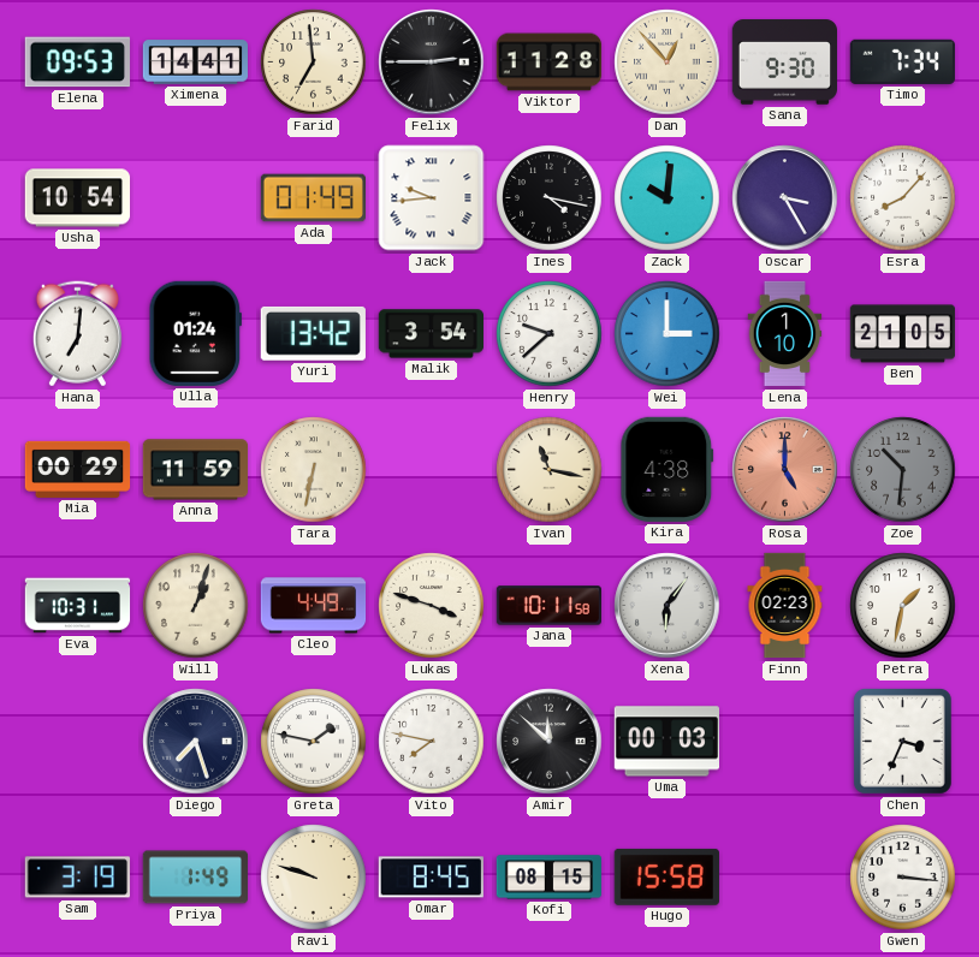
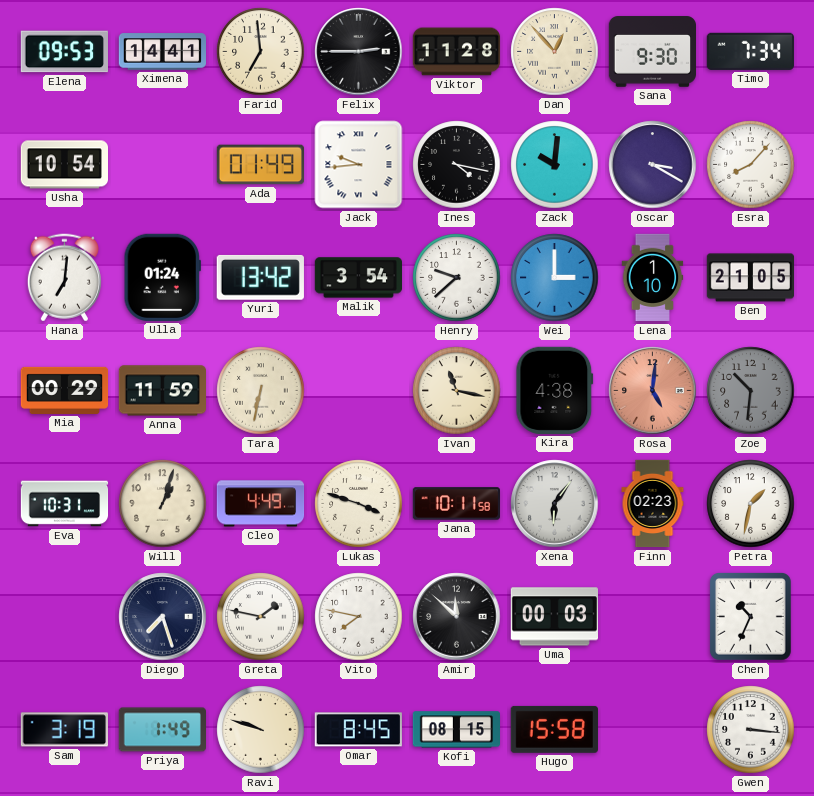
Oscar: 3:25 -> 3:20
Rosa: 5:00 -> 5:01
Chen: 3:34 -> 10:34
